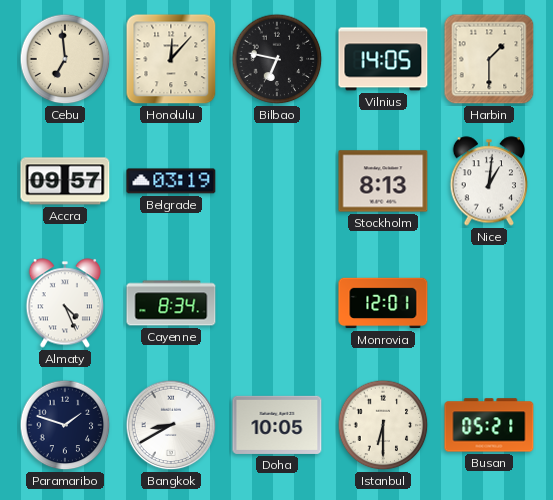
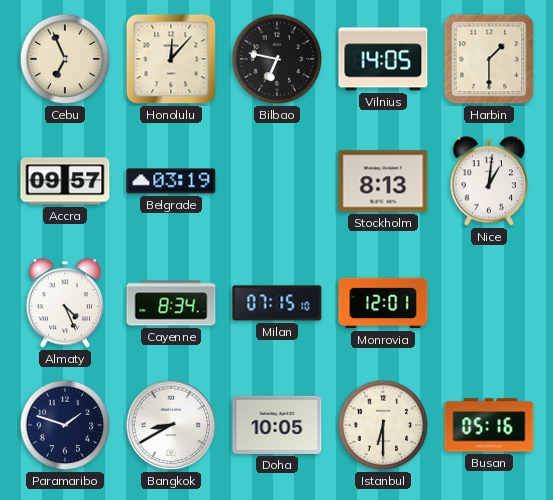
Cebu: 6:59 -> 6:56
Milan: none -> 07:15
Busan: 05:21 -> 05:16
